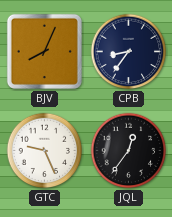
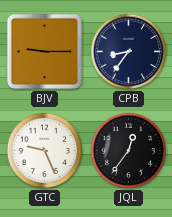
BJV: 8:04 -> 9:15
